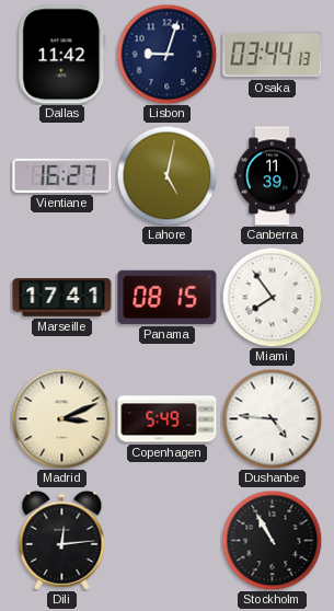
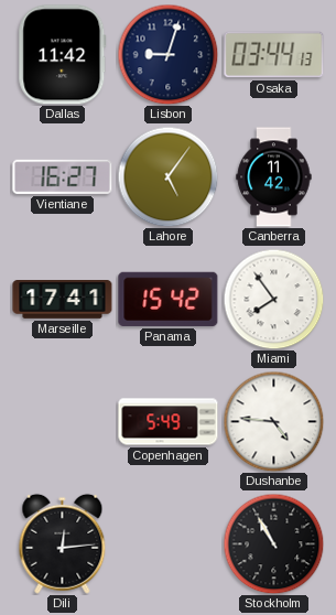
Lahore: 5:02 -> 5:06
Canberra: 11:39 -> 11:42
Panama: 08:15 -> 15:42
Madrid: 3:11 -> none
